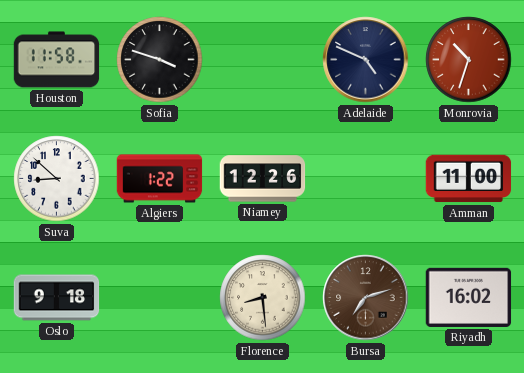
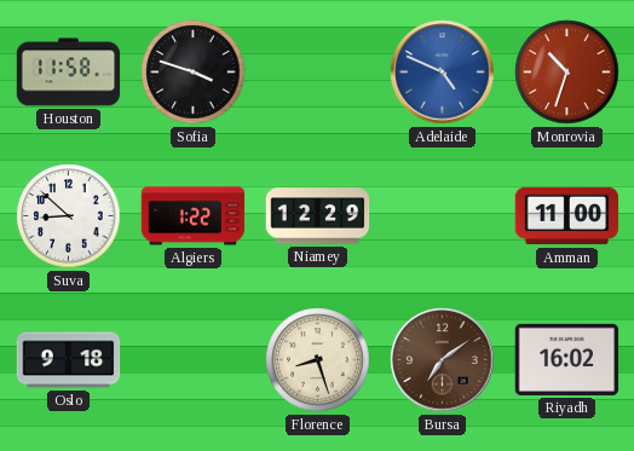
Adelaide dial: navy -> blue
Niamey: 12:26 -> 12:29
Florence: 8:29 -> 8:27
Bursa: 7:12 -> 7:09
